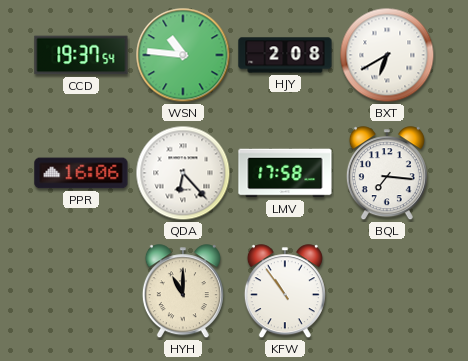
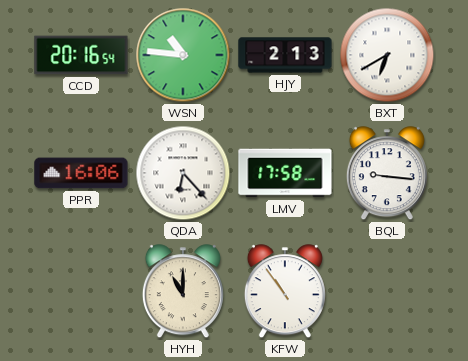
CCD: 19:37 -> 20:16
HJY: 2:08 -> 2:13
BQL: 7:16 -> 9:16
